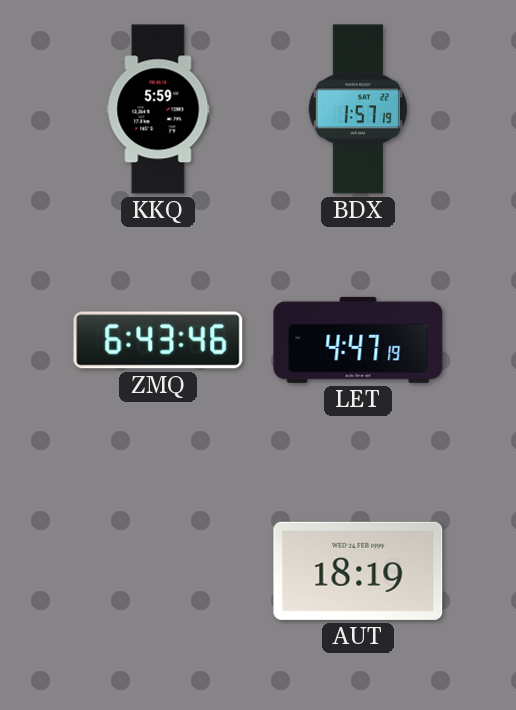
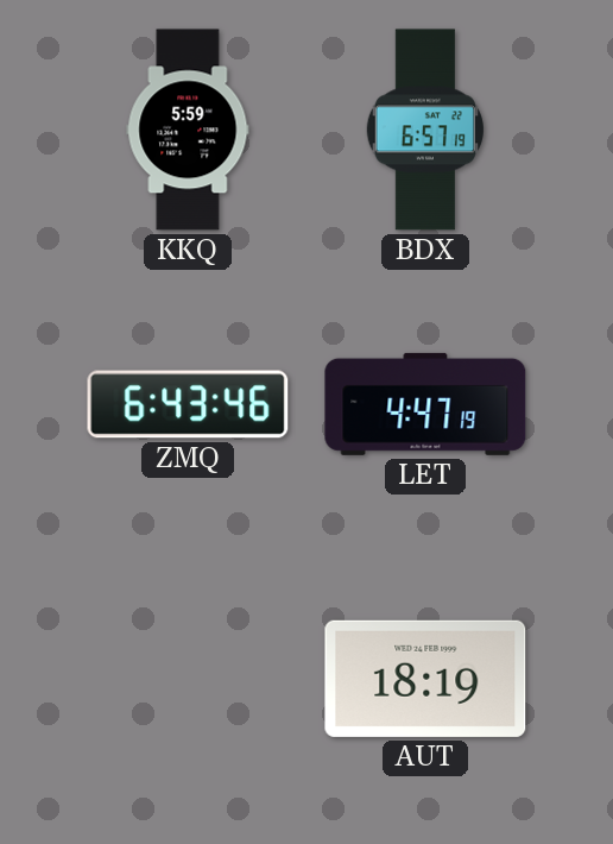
BDX: 1:57 -> 6:57
